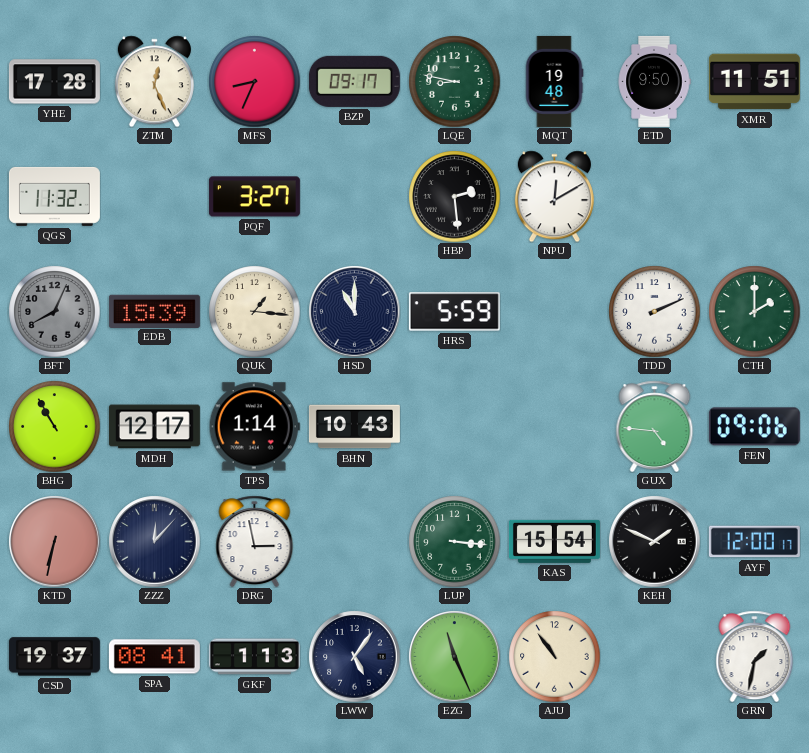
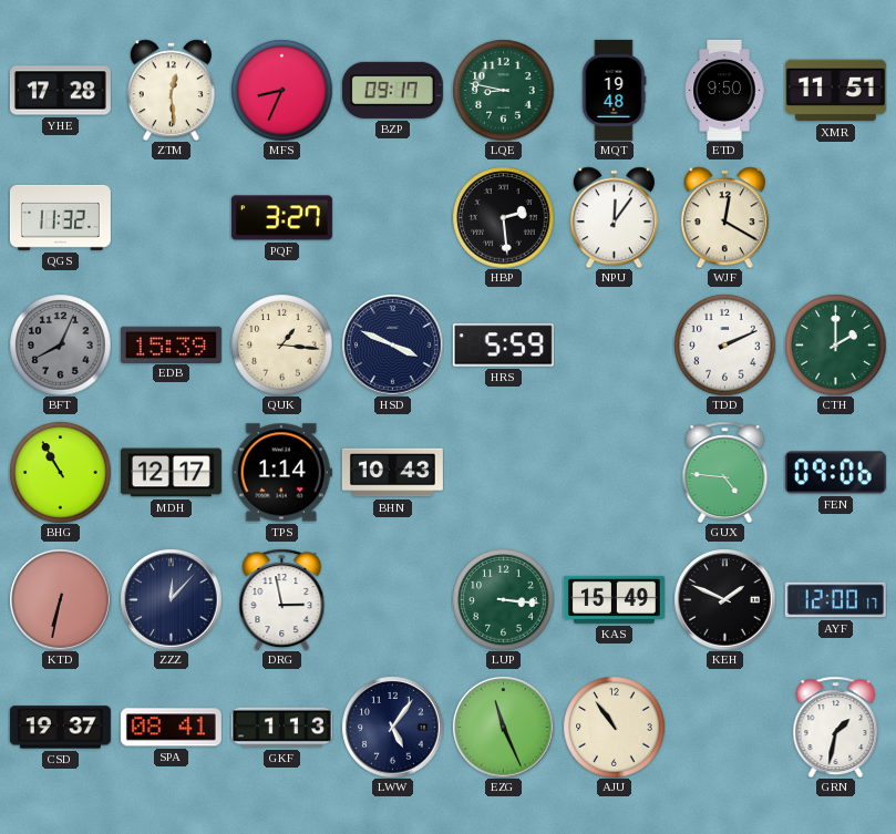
ZTM: 12:26 -> 12:29
NPU: 12:10 -> 12:06
WJF: none -> 12:20
HSD: 11:00 -> 3:49
KAS: 15:54 -> 15:49
